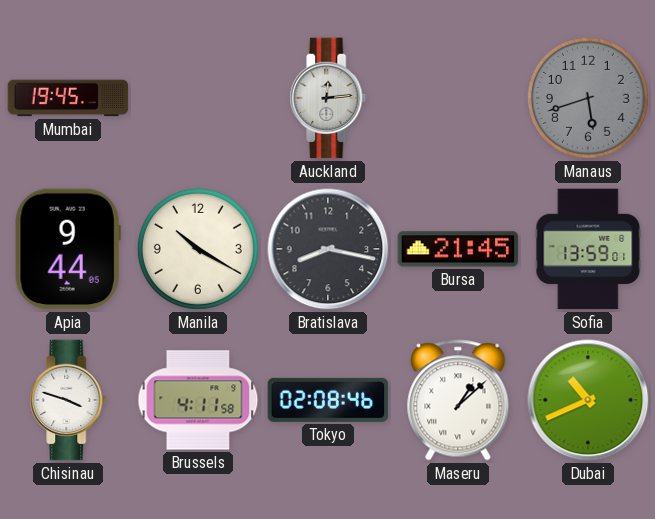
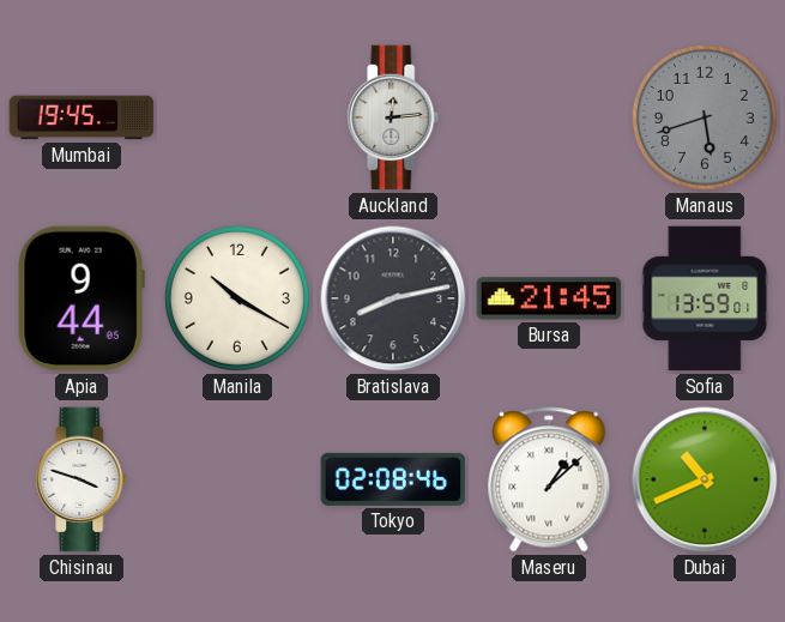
Bratislava: 8:17 -> 8:13
Brussels: 4:11 -> none
